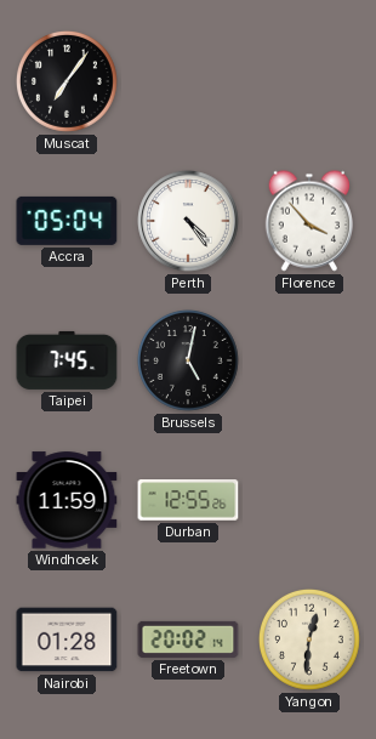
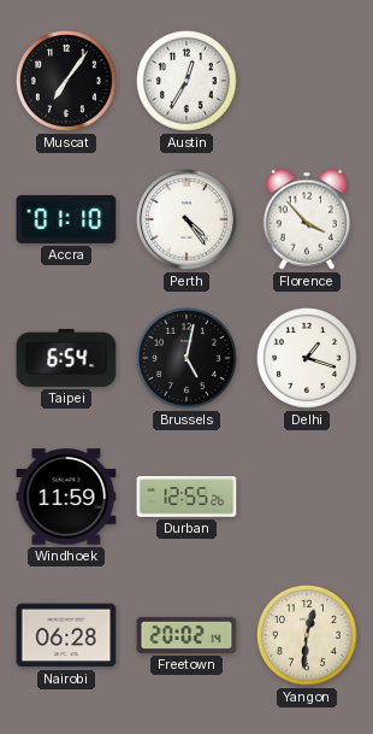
Austin: none -> 12:35
Accra: 05:04 -> 01:10
Taipei: 7:45 -> 6:54
Delhi: none -> 1:18
Nairobi: 01:28 -> 06:28
